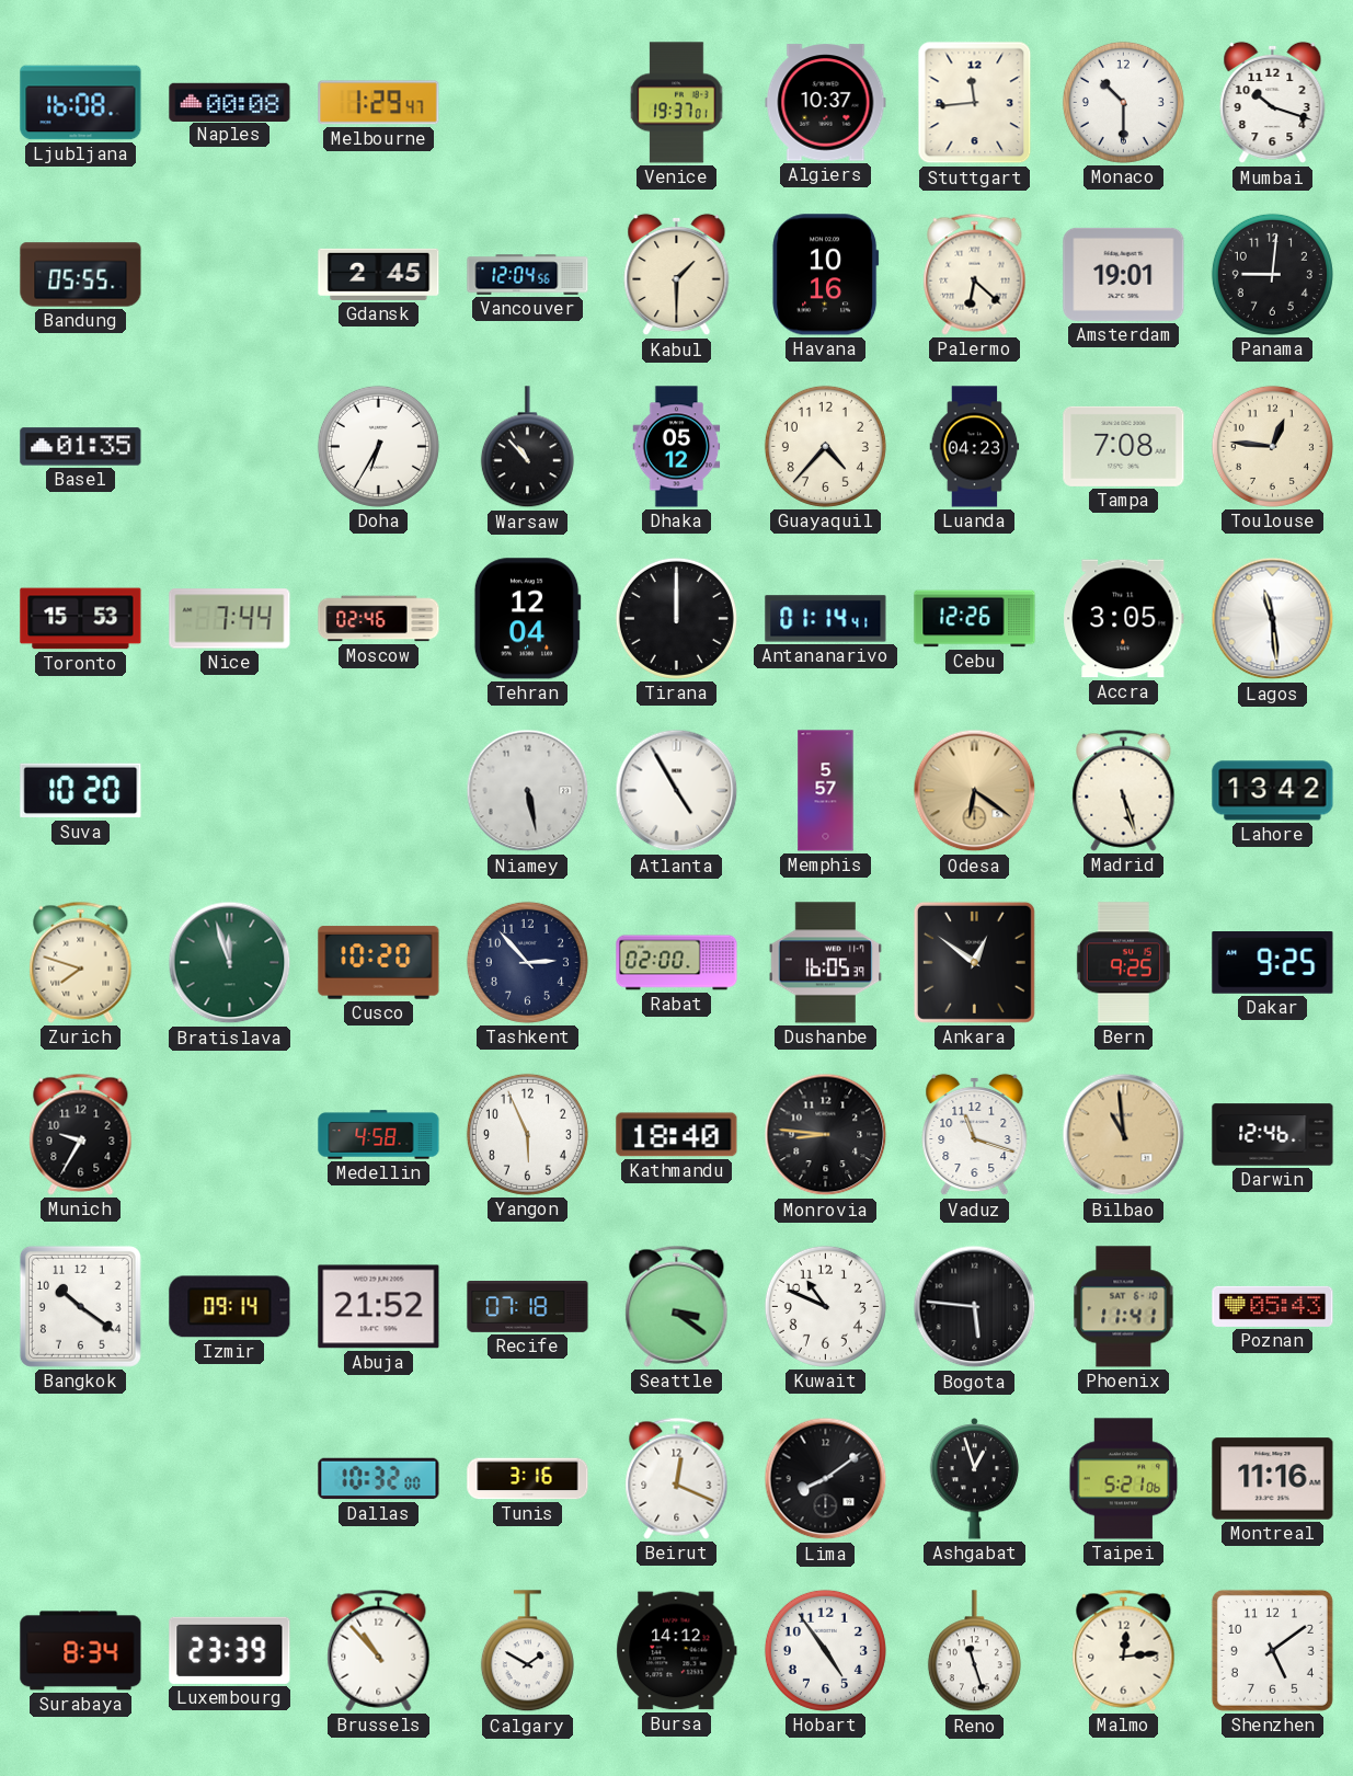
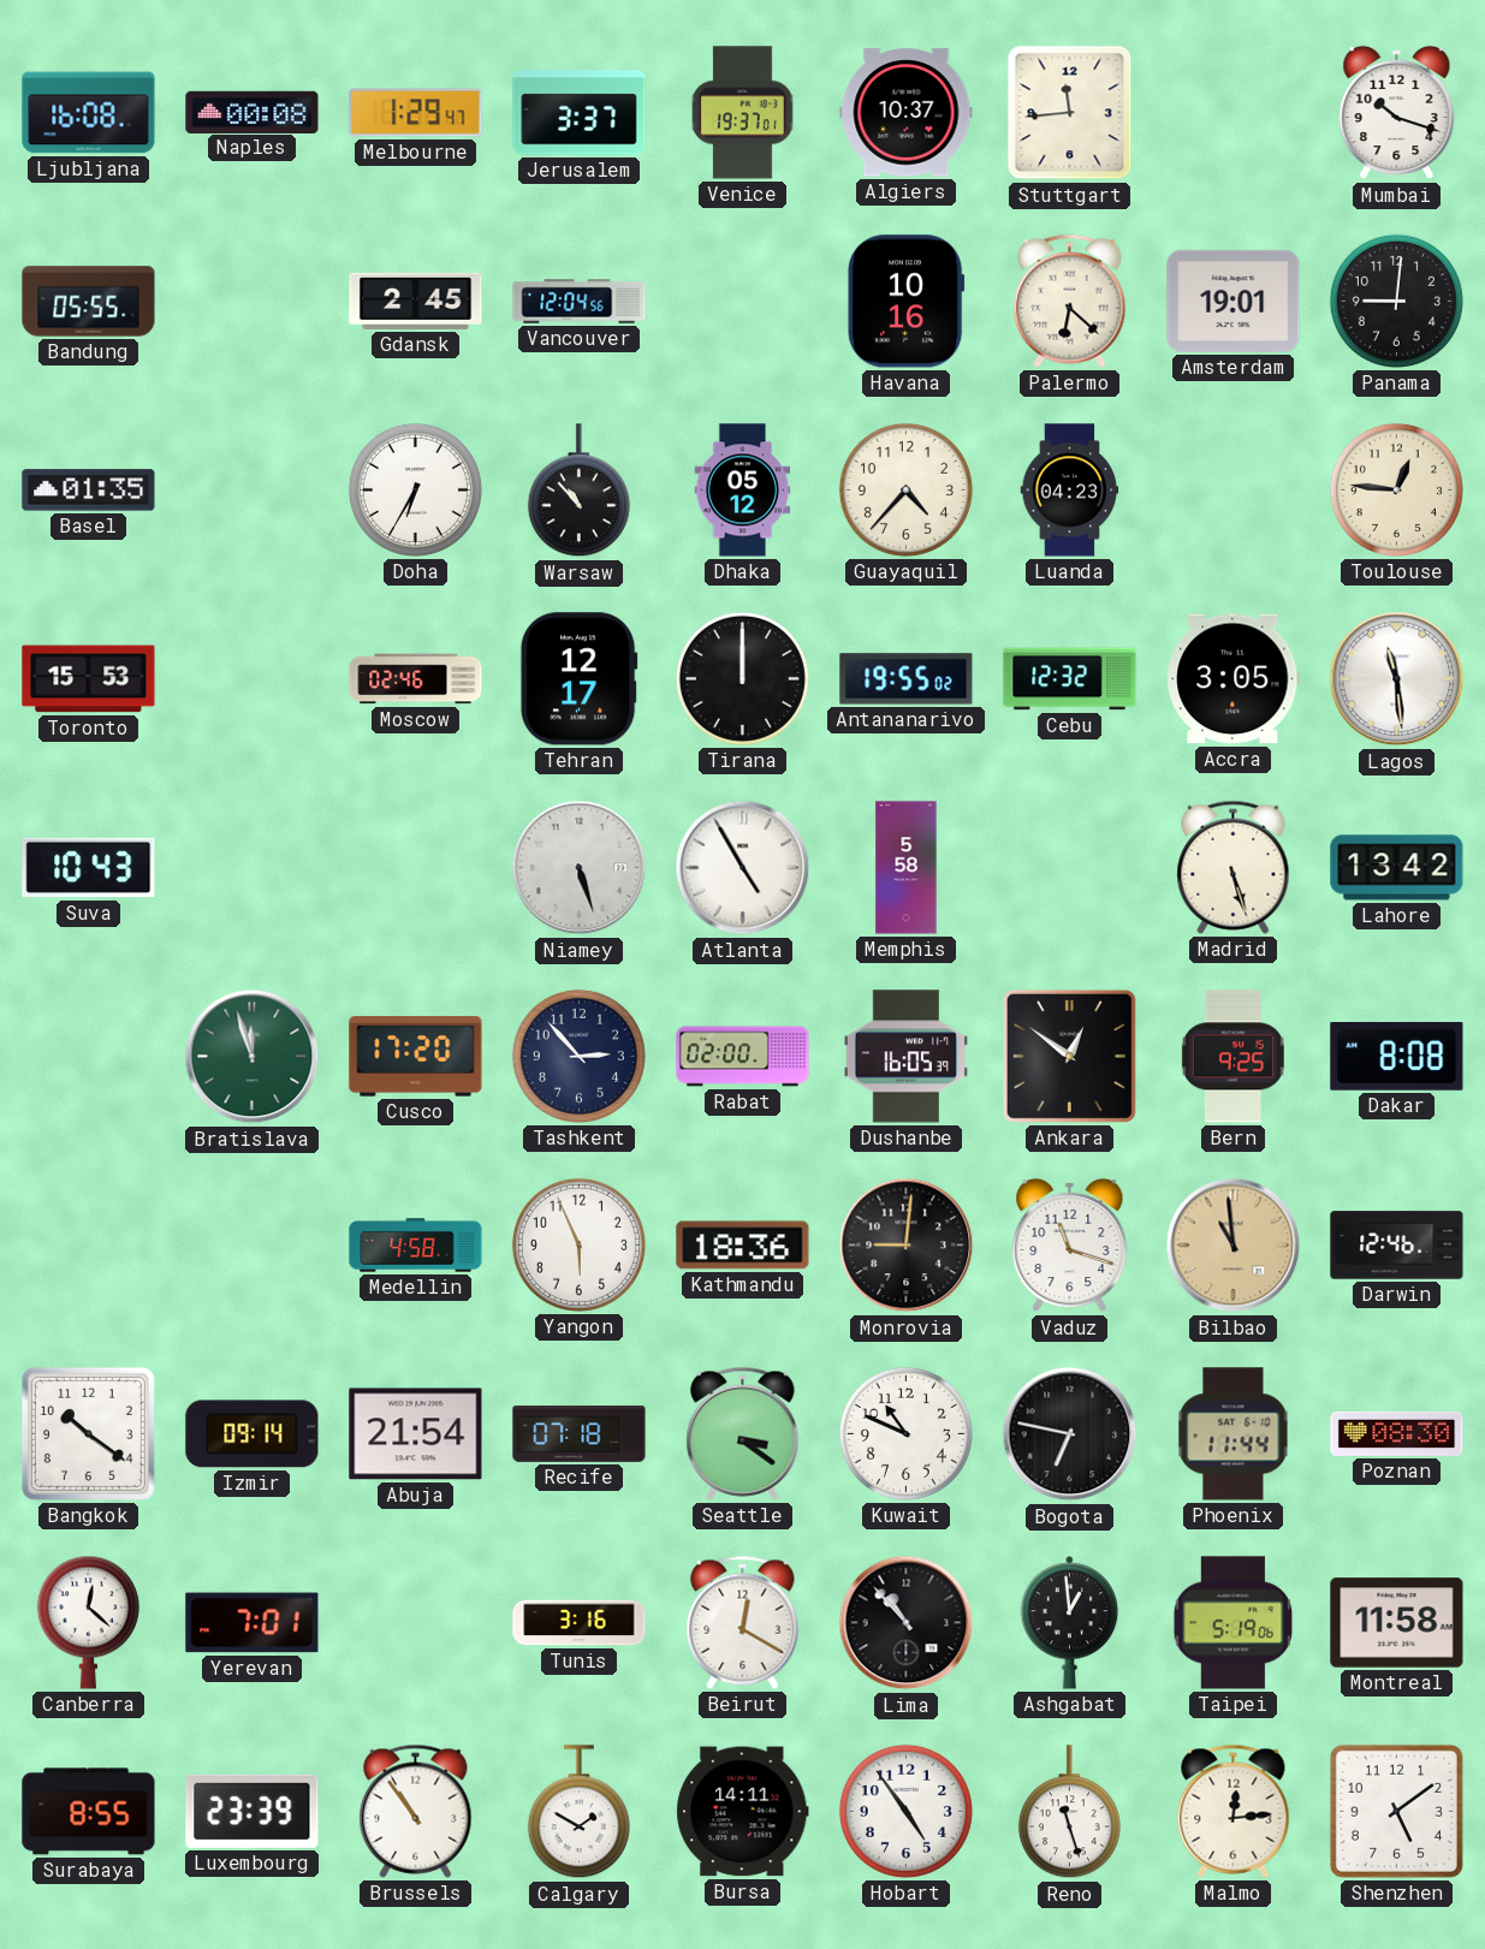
Jerusalem: none -> 3:37
Monaco: 10:30 -> none
Kabul: 1:30 -> none
Tampa: 7:08 -> none
Nice: 7:44 -> none
Tehran: 12:04 -> 12:17
Antananarivo: 01:14 -> 19:55
Cebu: 12:26 -> 12:32
Suva: 10:20 -> 10:43
Niamey: 5:28 -> 5:27
Memphis: 5:57 -> 5:58
Odesa: 6:21 -> none
Zurich: 7:48 -> none
Cusco: 10:20 -> 17:20
Dakar: 9:25 -> 8:08
Munich: 9:35 -> none
Kathmandu: 18:40 -> 18:36
Monrovia: 8:46 -> 9:01
Abuja: 21:52 -> 21:54
Bogota: 5:46 -> 6:47
Phoenix: 11:41 -> 11:44
Poznan: 05:43 -> 08:30
Canberra: none -> 12:22
Yerevan: none -> 7:01
Dallas: 10:32 -> none
Beirut: 12:19 -> 12:20
Lima: 8:09 -> 10:53
Ashgabat: 12:57 -> 12:59
Taipei: 5:21 -> 5:19
Montreal: 11:16 -> 11:58
Surabaya: 8:34 -> 8:55
Brussels: 10:53 -> 10:54
Bursa: 14:12 -> 14:11
